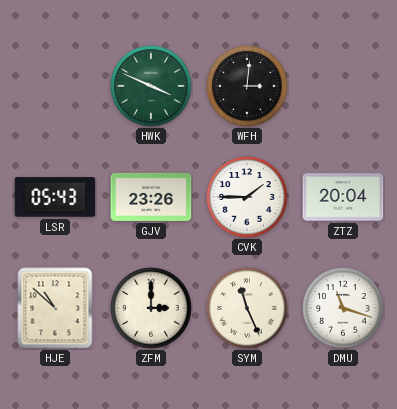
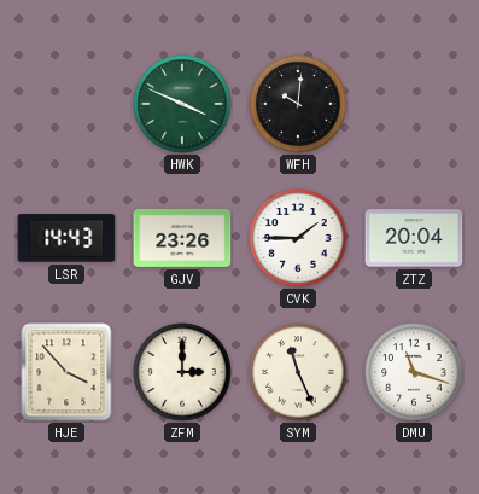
WFH: 3:01 -> 10:01
LSR: 05:43 -> 14:43
HJE: 10:52 -> 3:53
